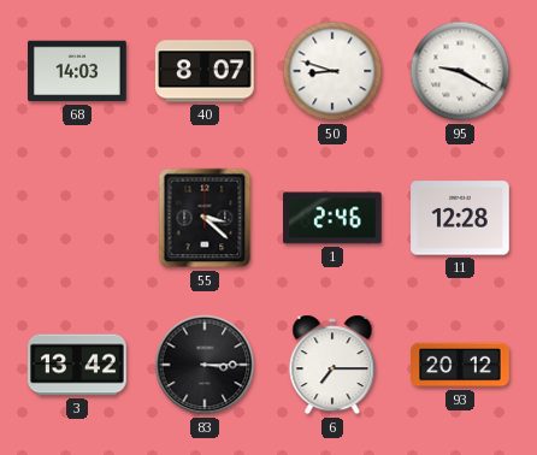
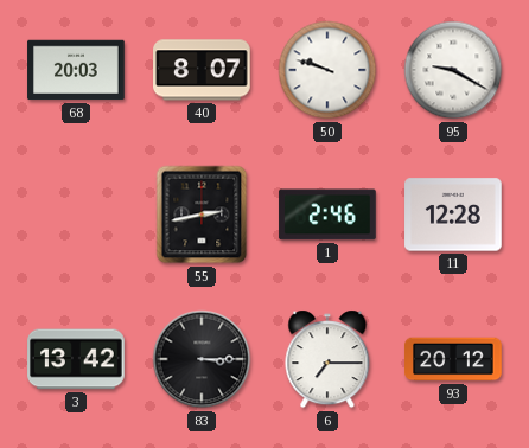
68: 14:03 -> 20:03
50: 8:48 -> 9:48
55: 3:22 -> 2:43
